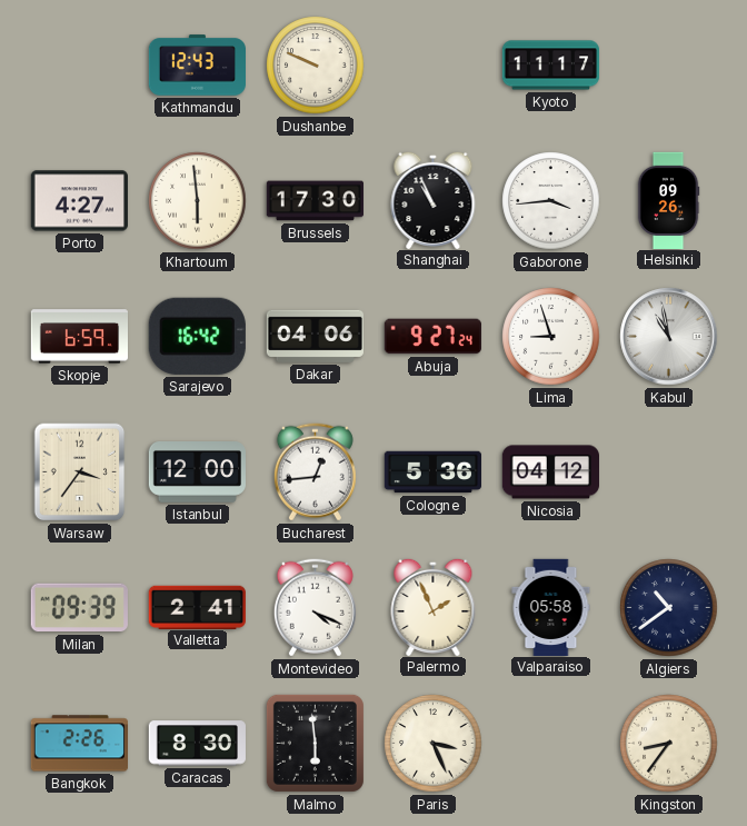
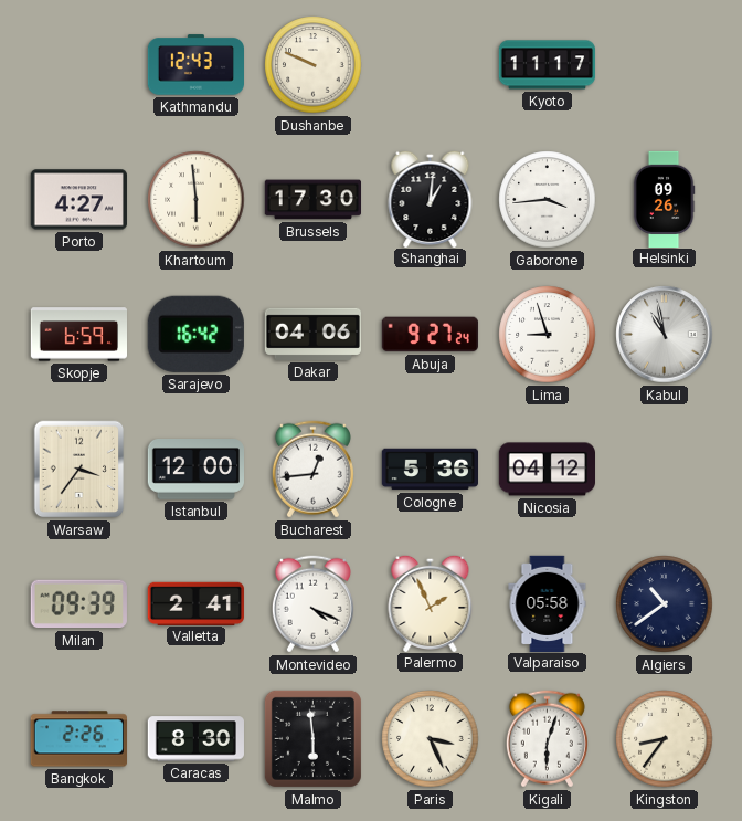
Shanghai: 10:56 -> 1:01
Kigali: none -> 6:03
